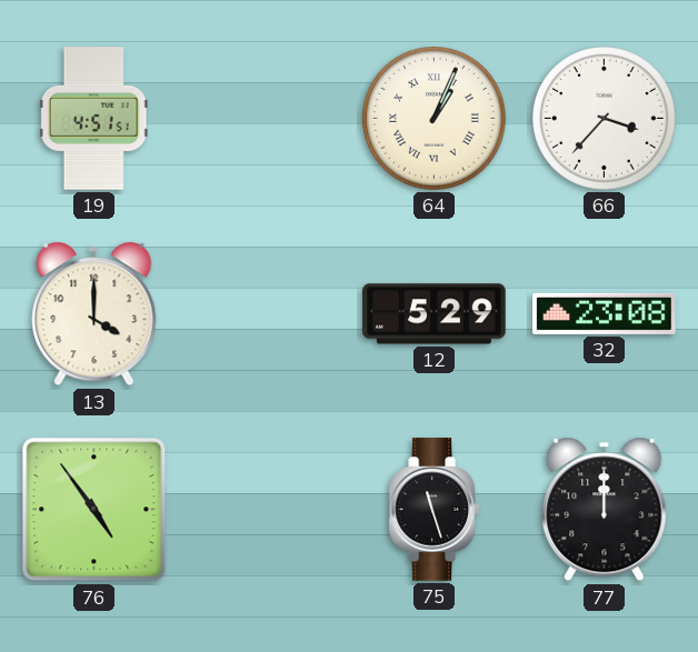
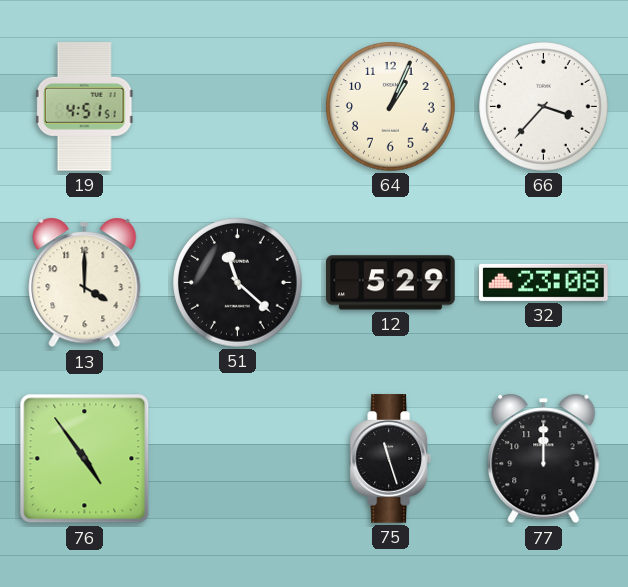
64 numerals: Roman -> Arabic
51: none -> 11:22
